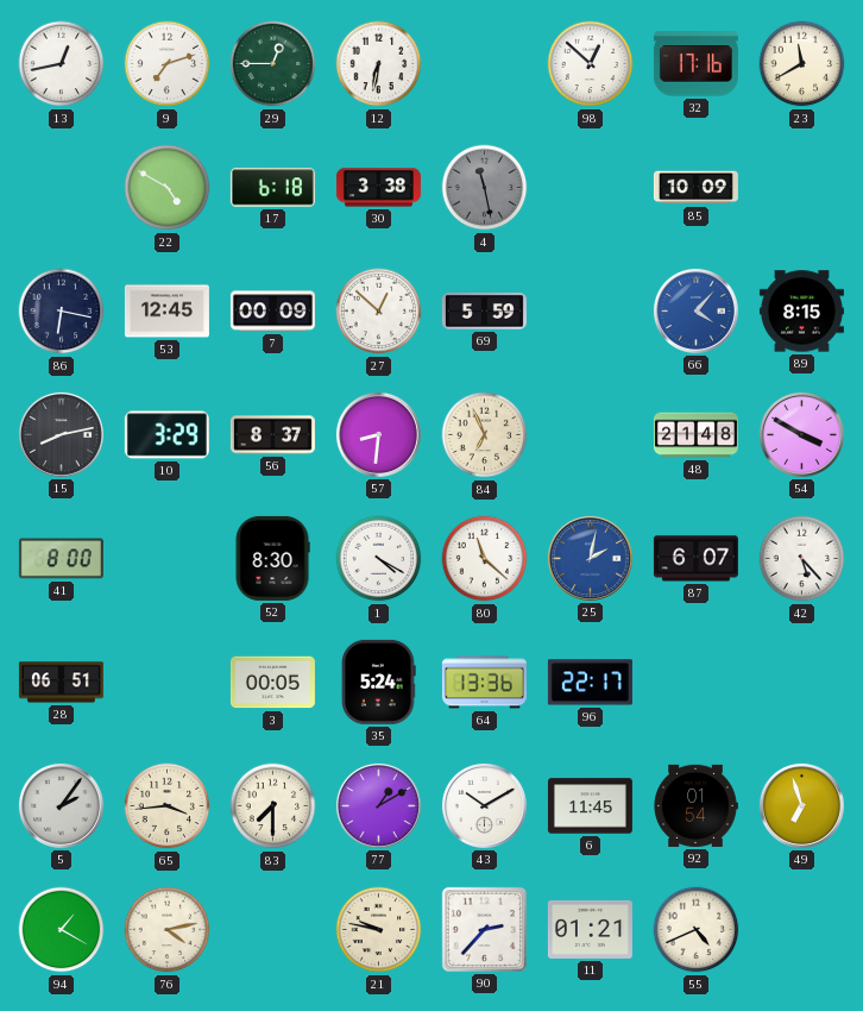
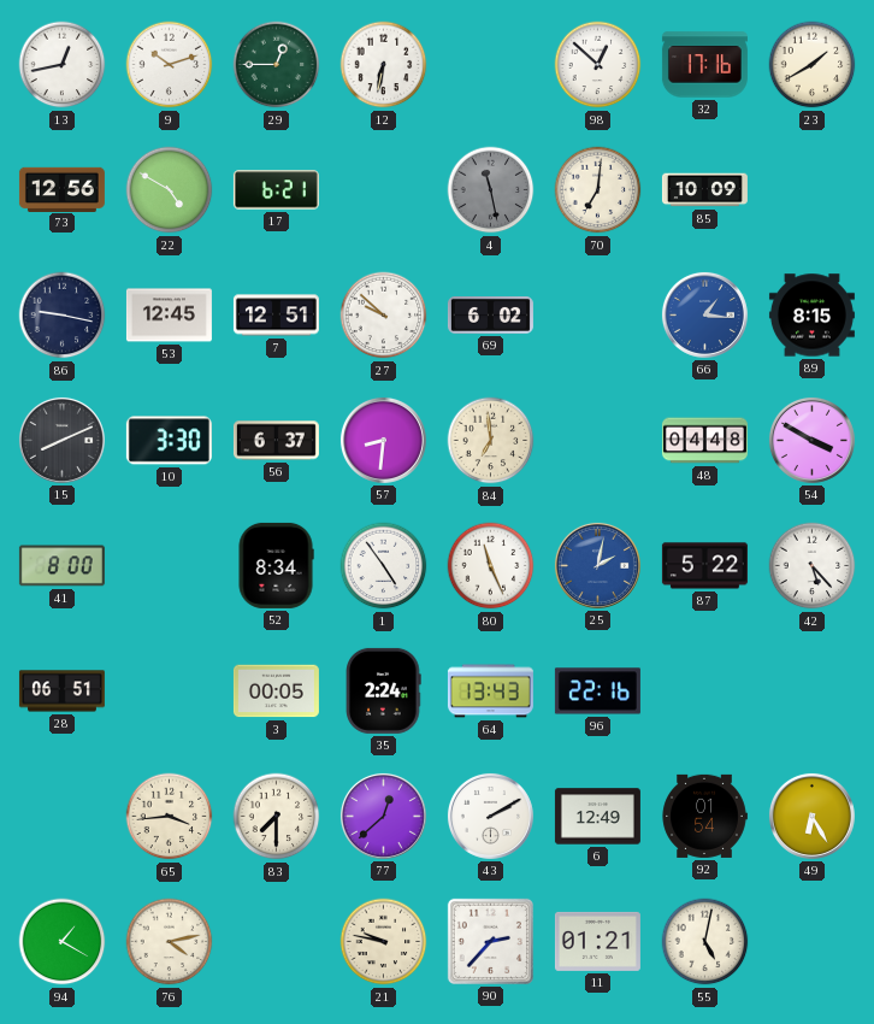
9: 7:12 -> 10:12
23: 11:40 -> 1:40
73: none -> 12:56
17: 6:18 -> 6:21
30: 3:38 -> none
70: none -> 7:01
86: 6:17 -> 9:17
7: 00:09 -> 12:51
27: 12:52 -> 9:52
69: 5:59 -> 6:02
66: 4:07 -> 1:16
15: 8:13 -> 8:11
10: 3:29 -> 3:30
56: 8:37 -> 6:37
84: 6:56 -> 6:59
48: 21:48 -> 04:48
52: 8:30 -> 8:34
1: 4:20 -> 4:54
80: 11:22 -> 11:26
87: 6:07 -> 5:22
35: 5:24 -> 2:24
64: 13:36 -> 13:43
96: 22:17 -> 22:16
5: 2:06 -> none
77: 1:10 -> 12:38
43: 10:10 -> 2:10
6: 11:45 -> 12:49
49: 6:57 -> 6:25
55: 4:41 -> 5:02
